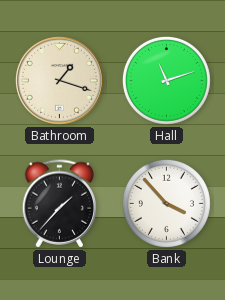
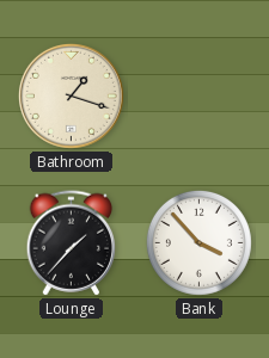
Hall: 11:12 -> none
